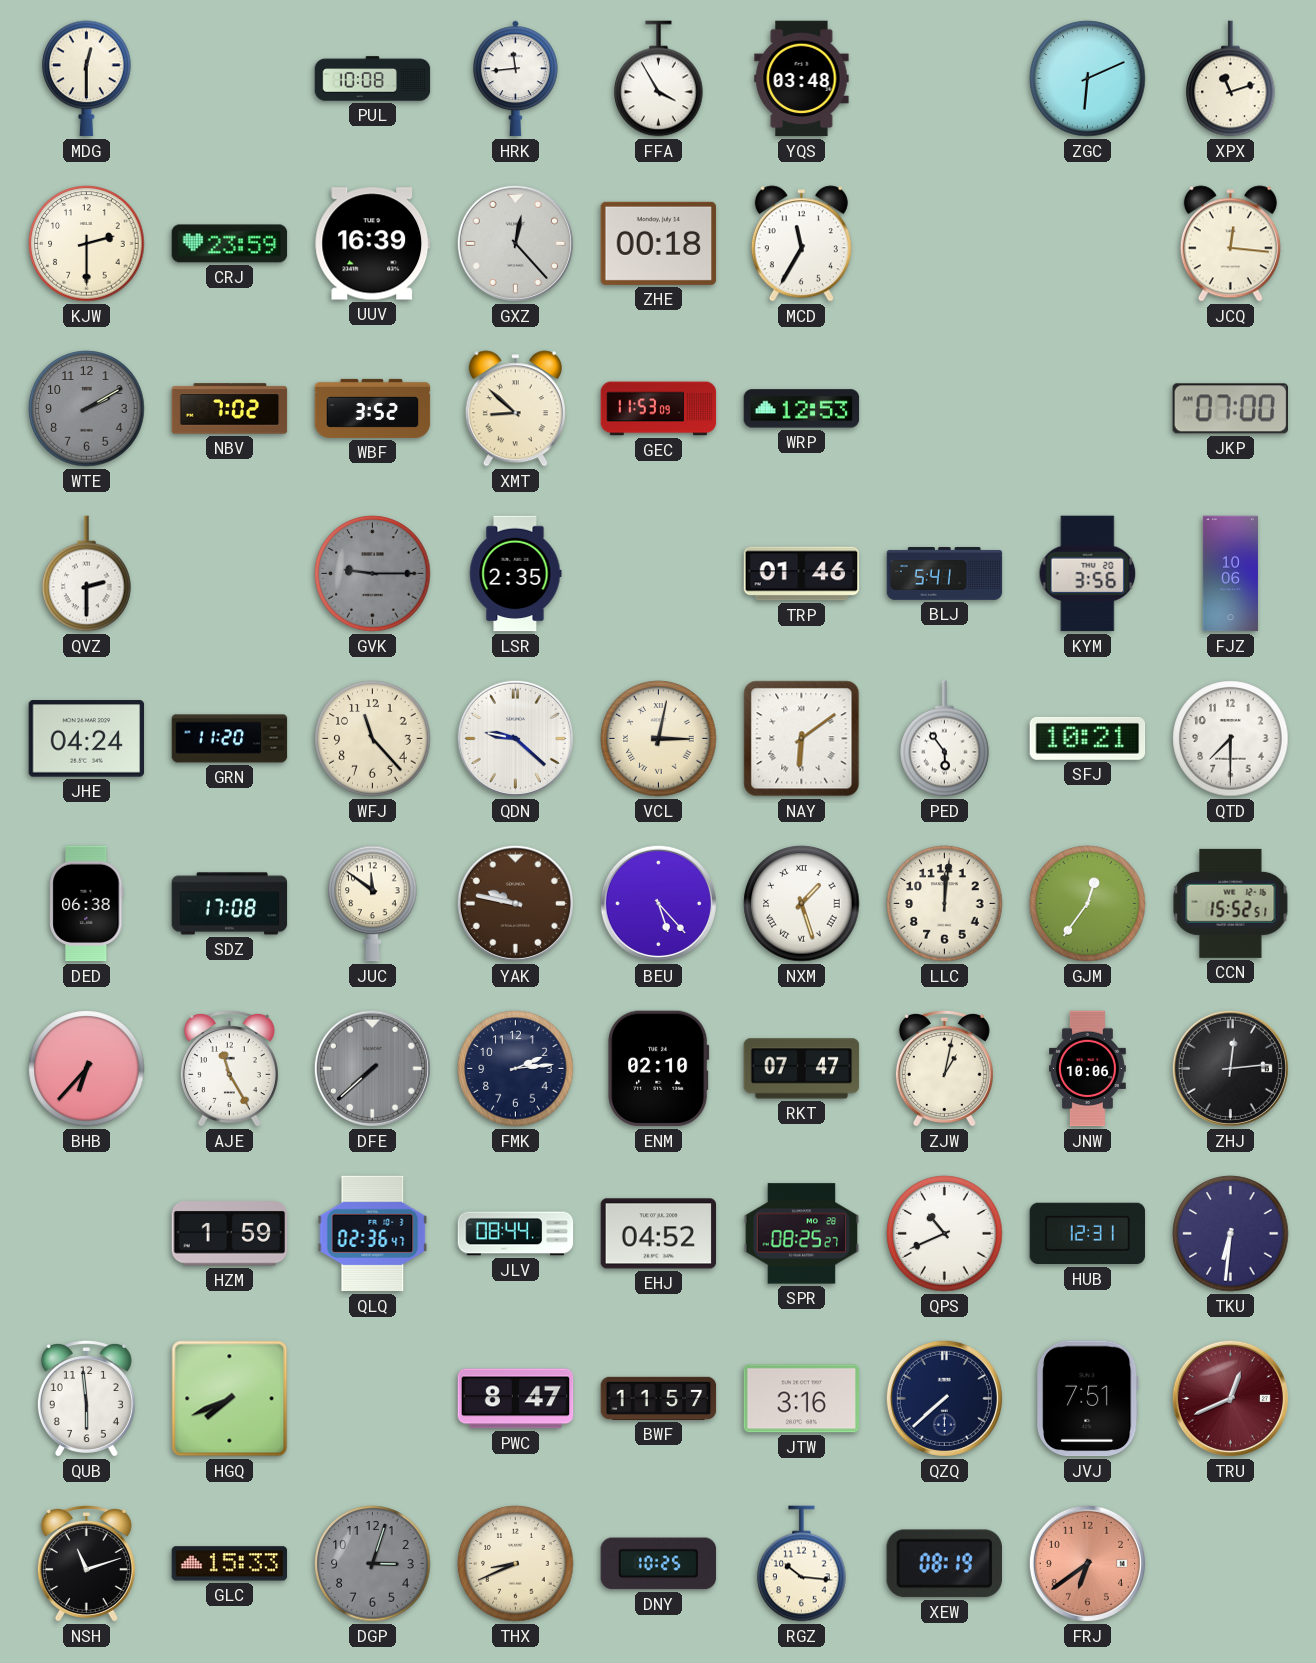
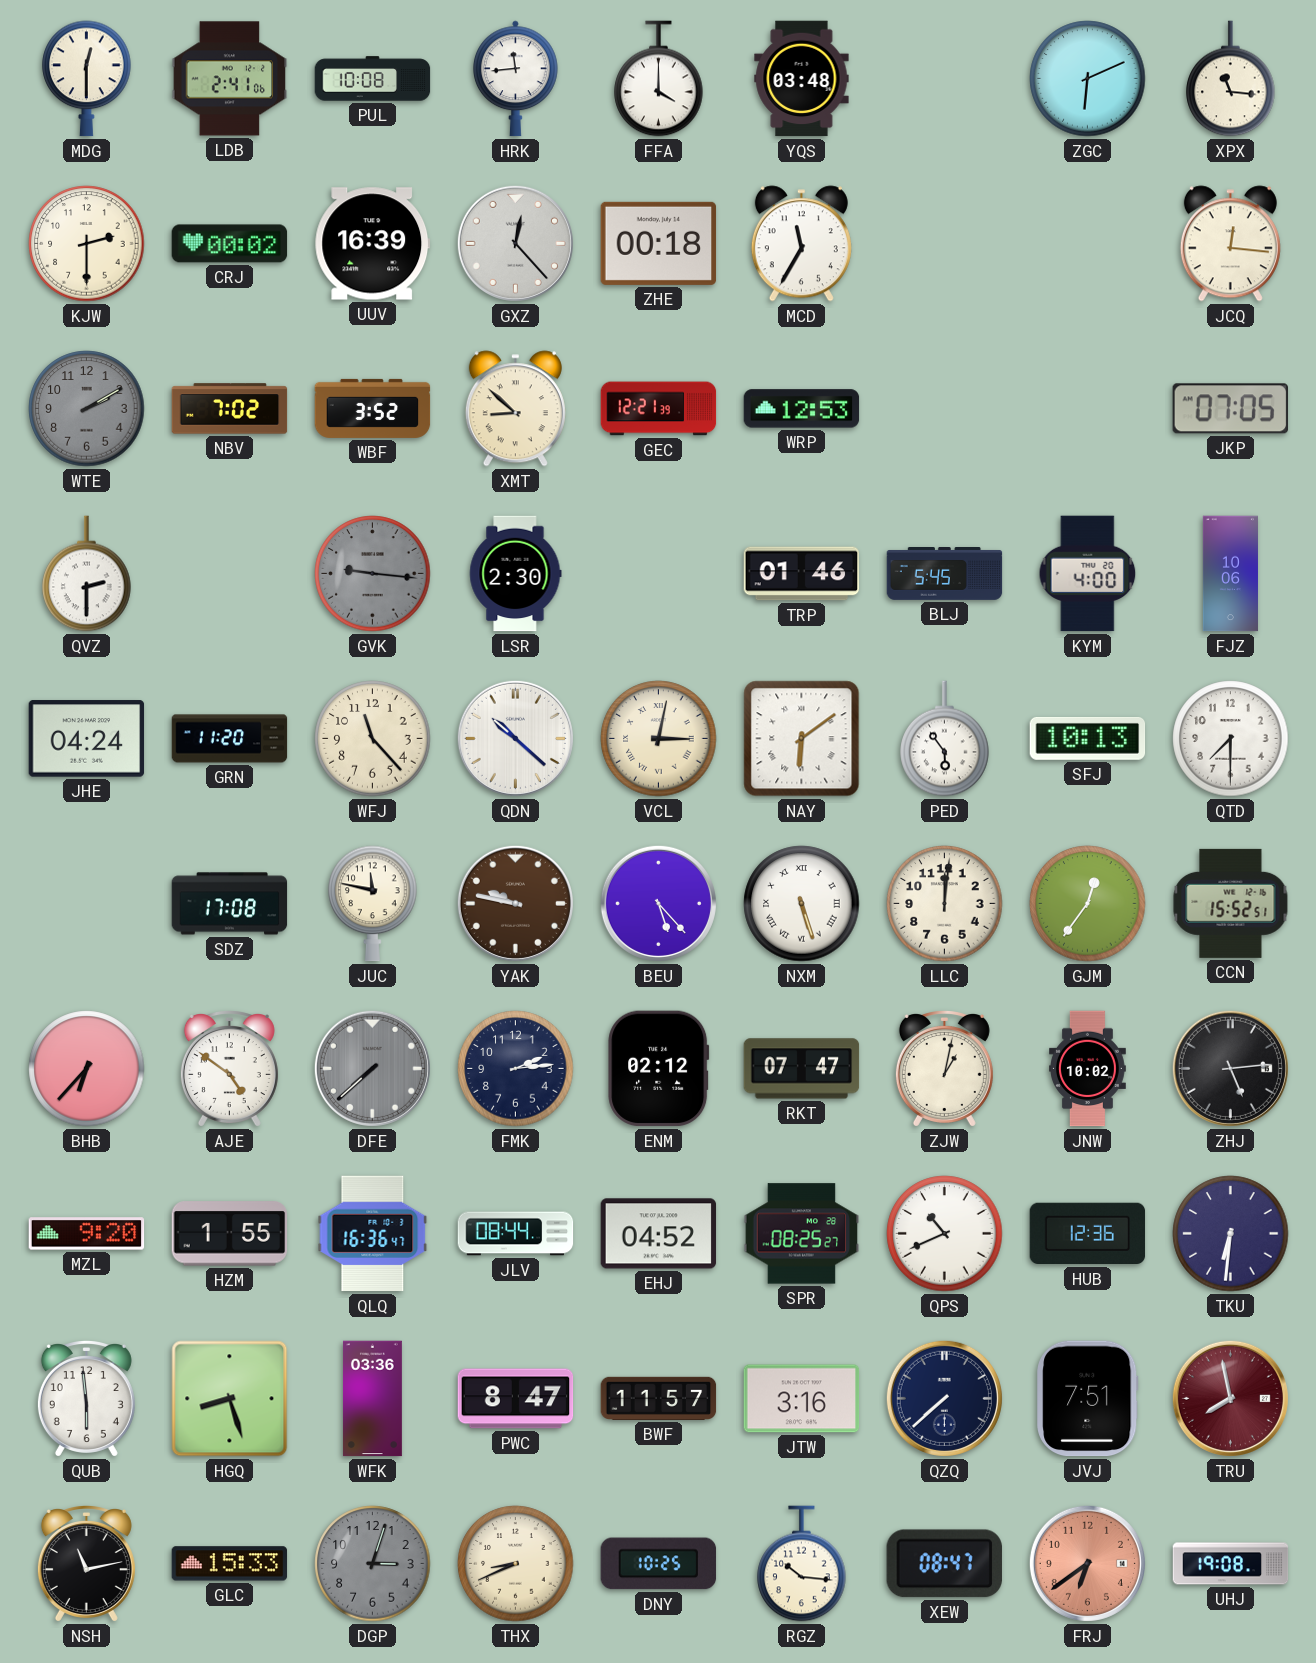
LDB: none -> 2:41
FFA: 3:55 -> 4:00
XPX: 11:12 -> 11:16
CRJ: 23:59 -> 00:02
GEC: 11:53 -> 12:21
JKP: 07:00 -> 07:05
GVK: 9:15 -> 9:16
LSR: 2:35 -> 2:30
BLJ: 5:41 -> 5:45
KYM: 3:56 -> 4:00
QDN: 9:22 -> 10:22
SFJ: 10:21 -> 10:13
DED: 06:38 -> none
JUC: 11:51 -> 11:47
NXM: 1:27 -> 5:27
AJE: 11:25 -> 4:51
ENM: 02:10 -> 02:12
JNW: 10:06 -> 10:02
ZHJ: 12:14 -> 5:14
MZL: none -> 9:20
HZM: 1:59 -> 1:55
QLQ: 02:36 -> 16:36
HUB: 12:31 -> 12:36
HGQ: 7:41 -> 8:27
WFK: none -> 03:36
TRU: 12:41 -> 7:58
NSH: 11:12 -> 11:13
XEW: 08:19 -> 08:47
UHJ: none -> 19:08
